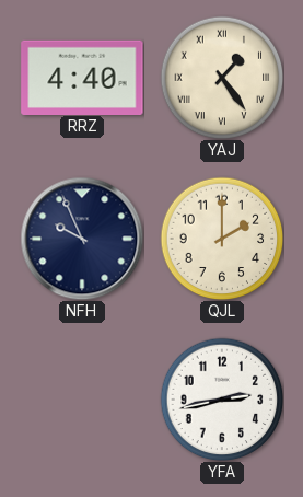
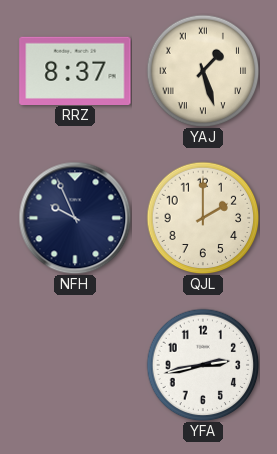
RRZ: 4:40 -> 8:37
YAJ: 1:24 -> 1:27
